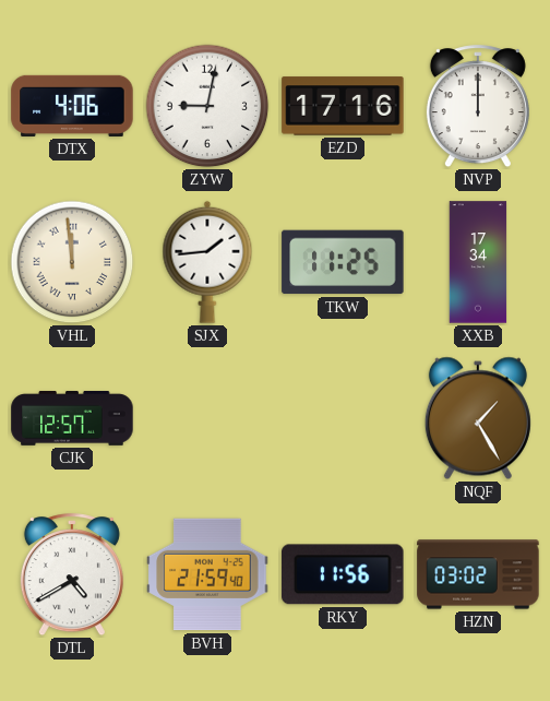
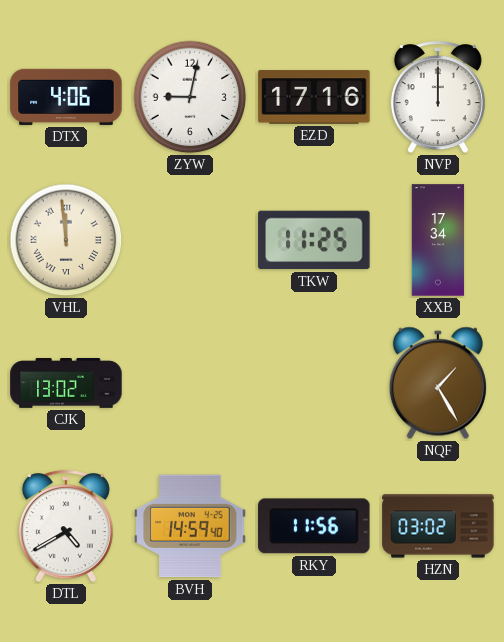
SJX: 1:44 -> none
CJK: 12:57 -> 13:02
BVH: 21:59 -> 14:59
